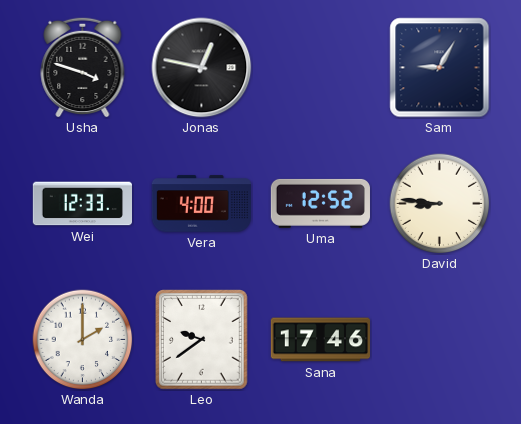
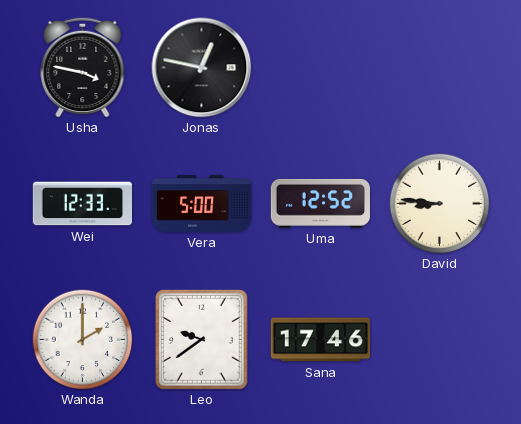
Usha: 3:48 -> 3:47
Sam: 9:05 -> none
Vera: 4:00 -> 5:00
